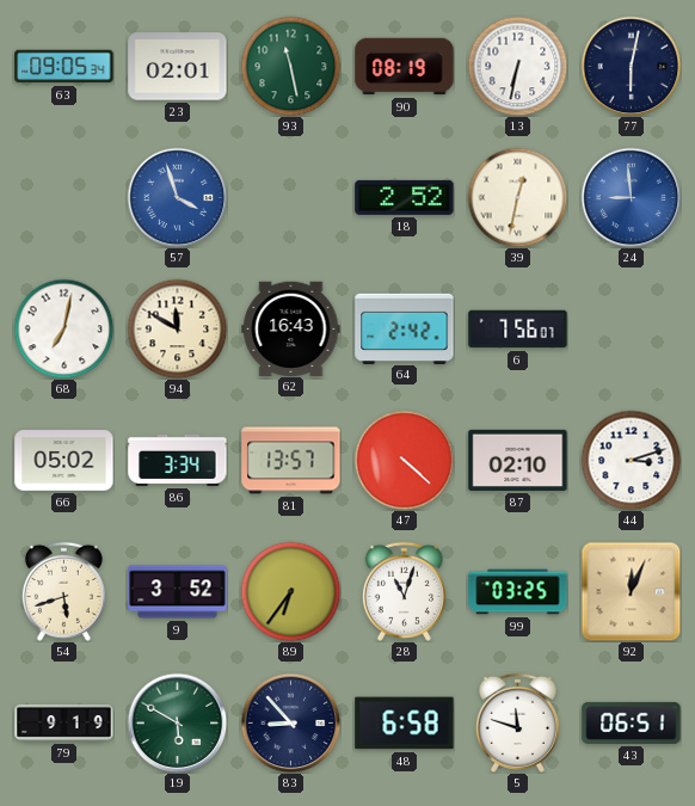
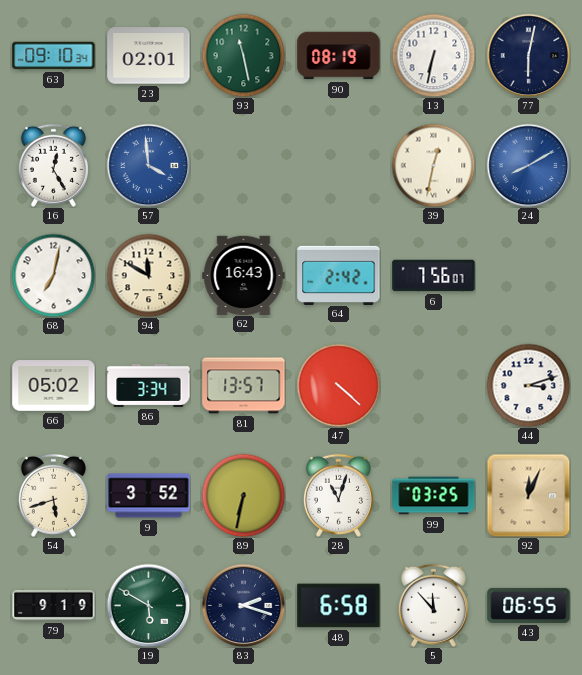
63: 09:05 -> 09:10
16: none -> 12:25
57: 3:57 -> 3:59
18: 2:52 -> none
24: 8:59 -> 8:10
87: 02:10 -> none
89: 6:36 -> 6:32
83: 8:53 -> 2:18
5: 11:48 -> 11:53
43: 06:51 -> 06:55
